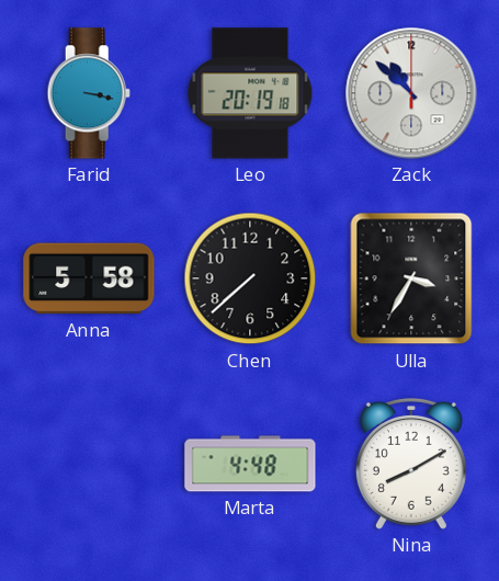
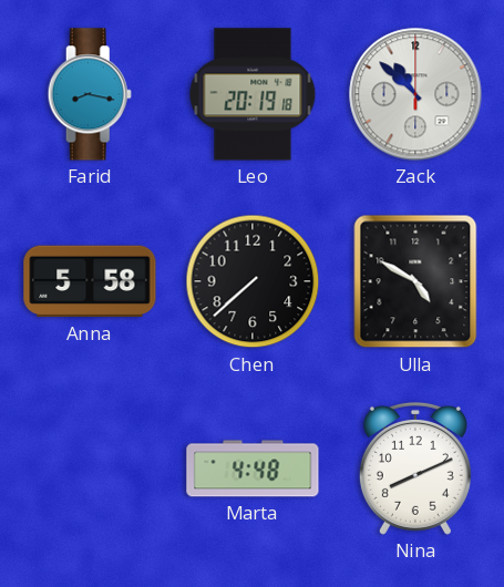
Farid: 3:17 -> 8:17
Ulla: 3:35 -> 4:50
Nina: 8:10 -> 8:11
